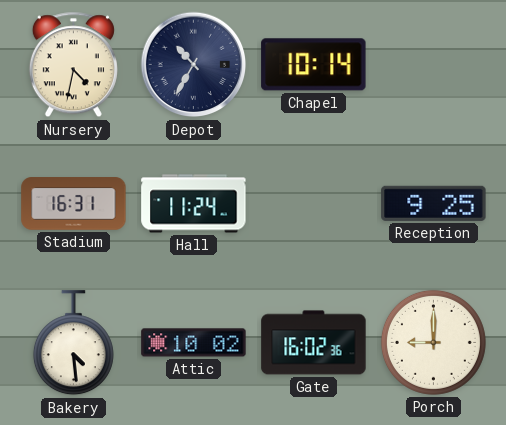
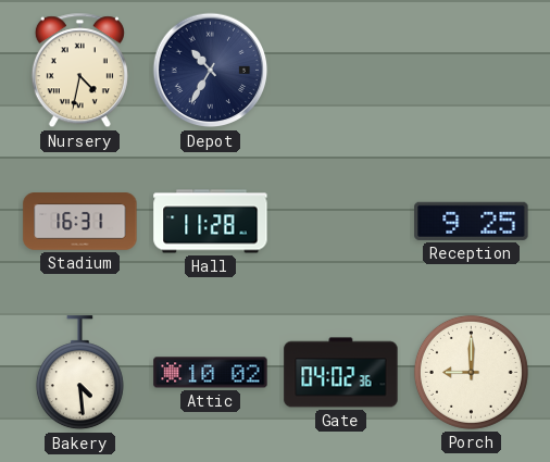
Chapel: 10:14 -> none
Hall: 11:24 -> 11:28
Gate: 16:02 -> 04:02
